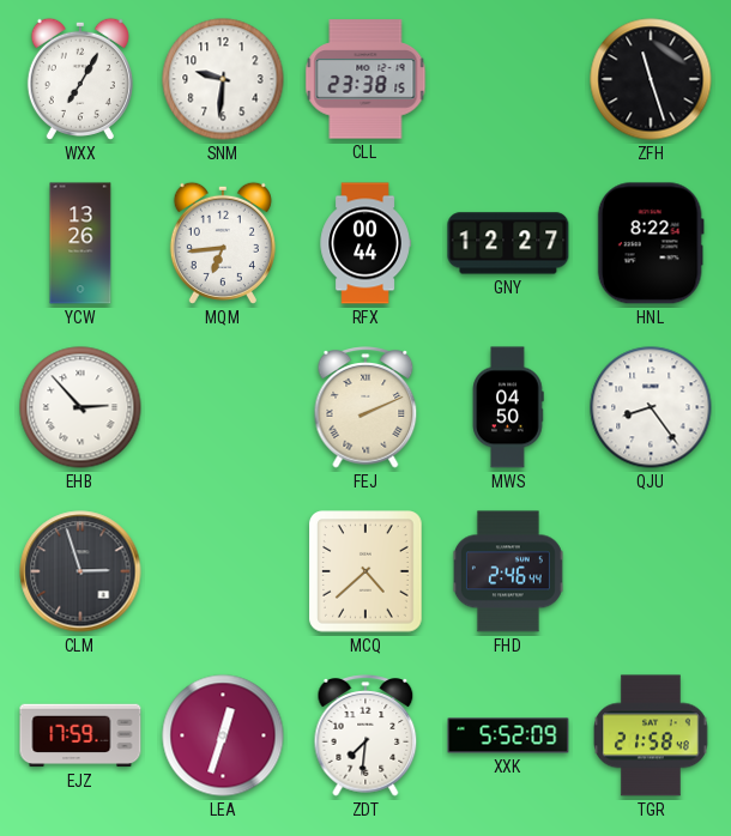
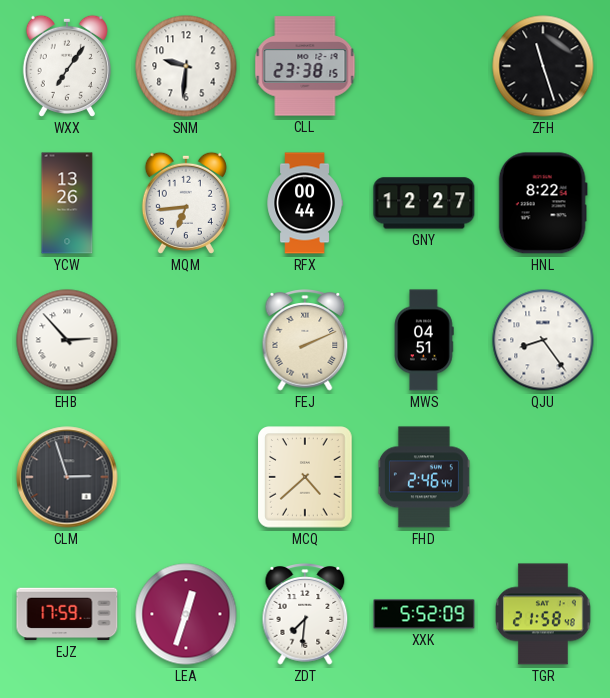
WXX: 7:05 -> 7:06
MWS: 04:50 -> 04:51
